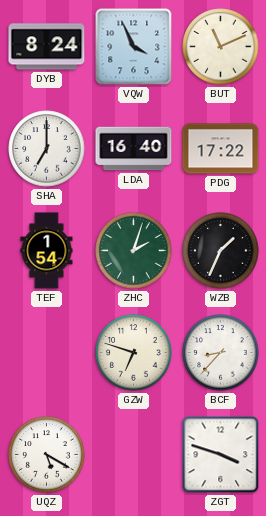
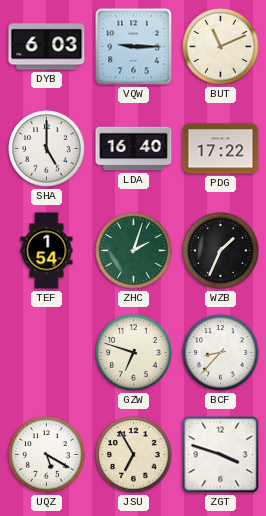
DYB: 8:24 -> 6:03
VQW: 3:56 -> 9:15
SHA: 7:00 -> 5:00
JSU: none -> 6:55
